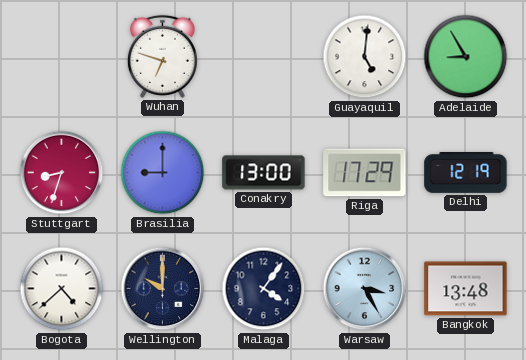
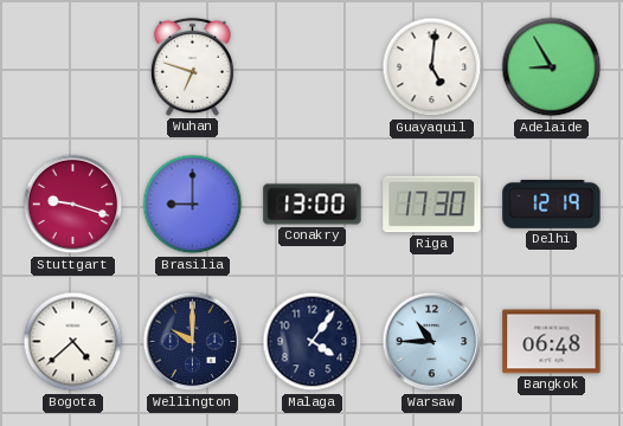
Stuttgart: 8:33 -> 9:18
Riga: 17:29 -> 17:30
Warsaw: 3:25 -> 10:45
Bangkok: 13:48 -> 06:48
